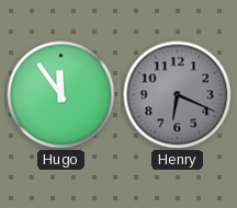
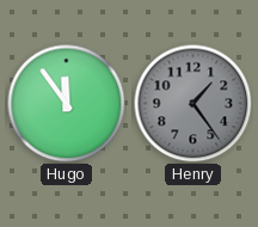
Henry: 6:19 -> 1:24
